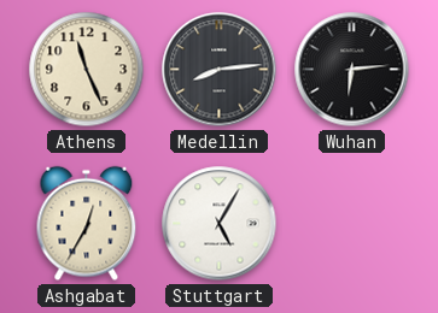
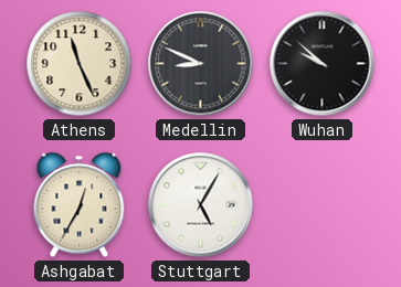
Medellin: 8:14 -> 8:49
Wuhan: 6:14 -> 9:52
